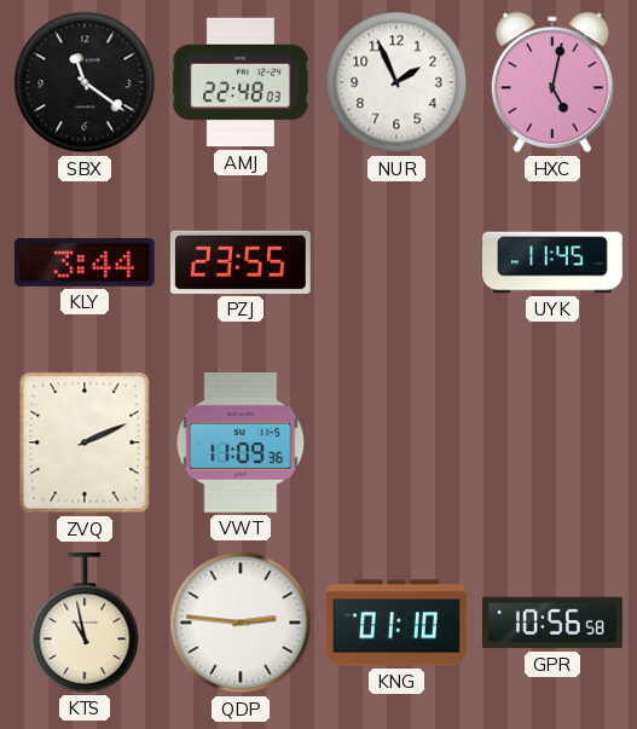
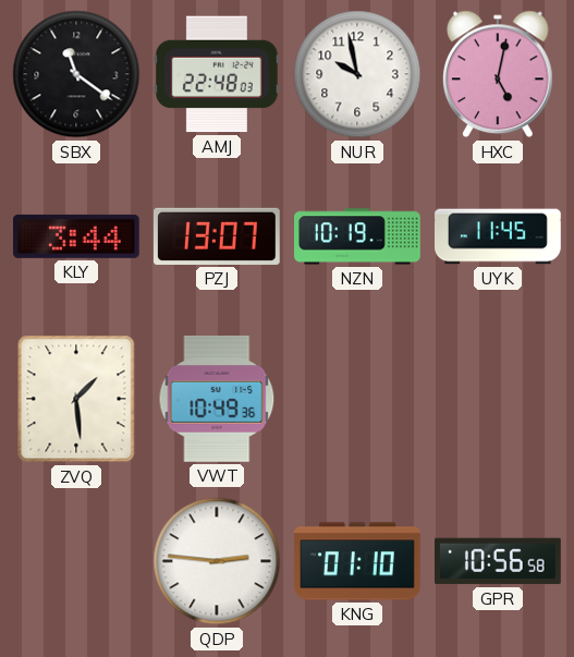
NUR: 1:56 -> 9:58
PZJ: 23:55 -> 13:07
NZN: none -> 10:19
ZVQ: 2:11 -> 1:29
VWT: 11:09 -> 10:49
KTS: 10:58 -> none
